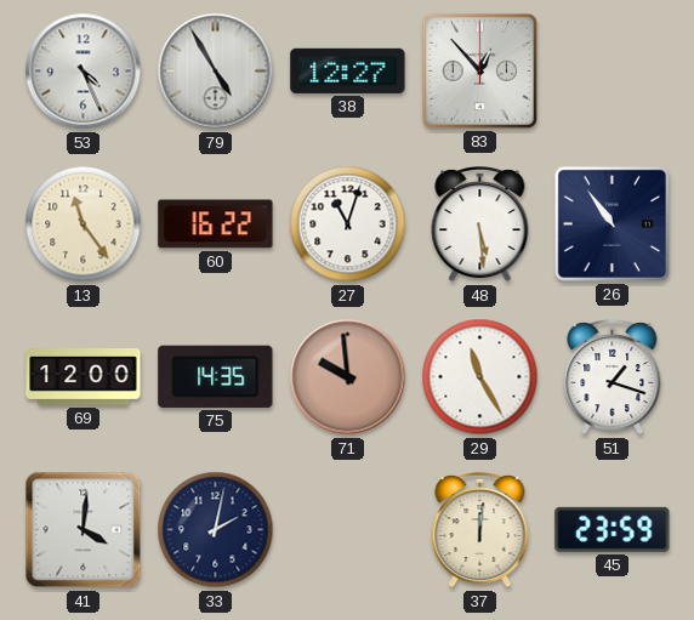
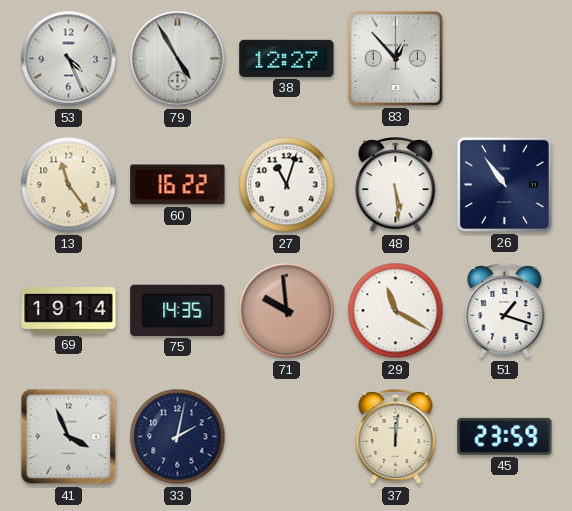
69: 12:00 -> 19:14
29: 11:25 -> 11:20
41: 4:01 -> 3:56
